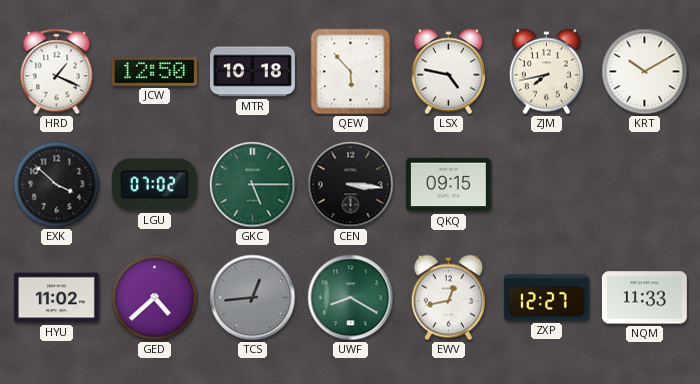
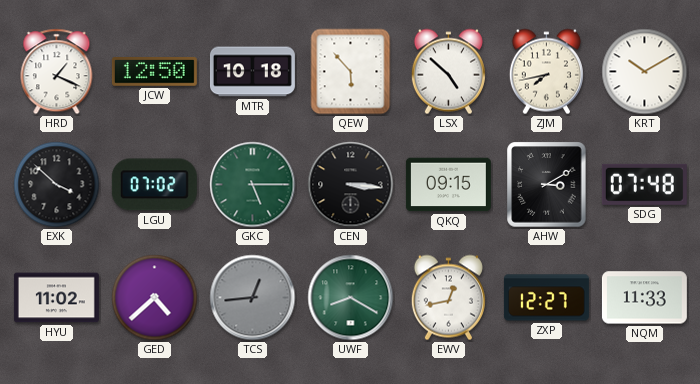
LSX: 4:47 -> 4:52
AHW: none -> 3:10
SDG: none -> 07:48
